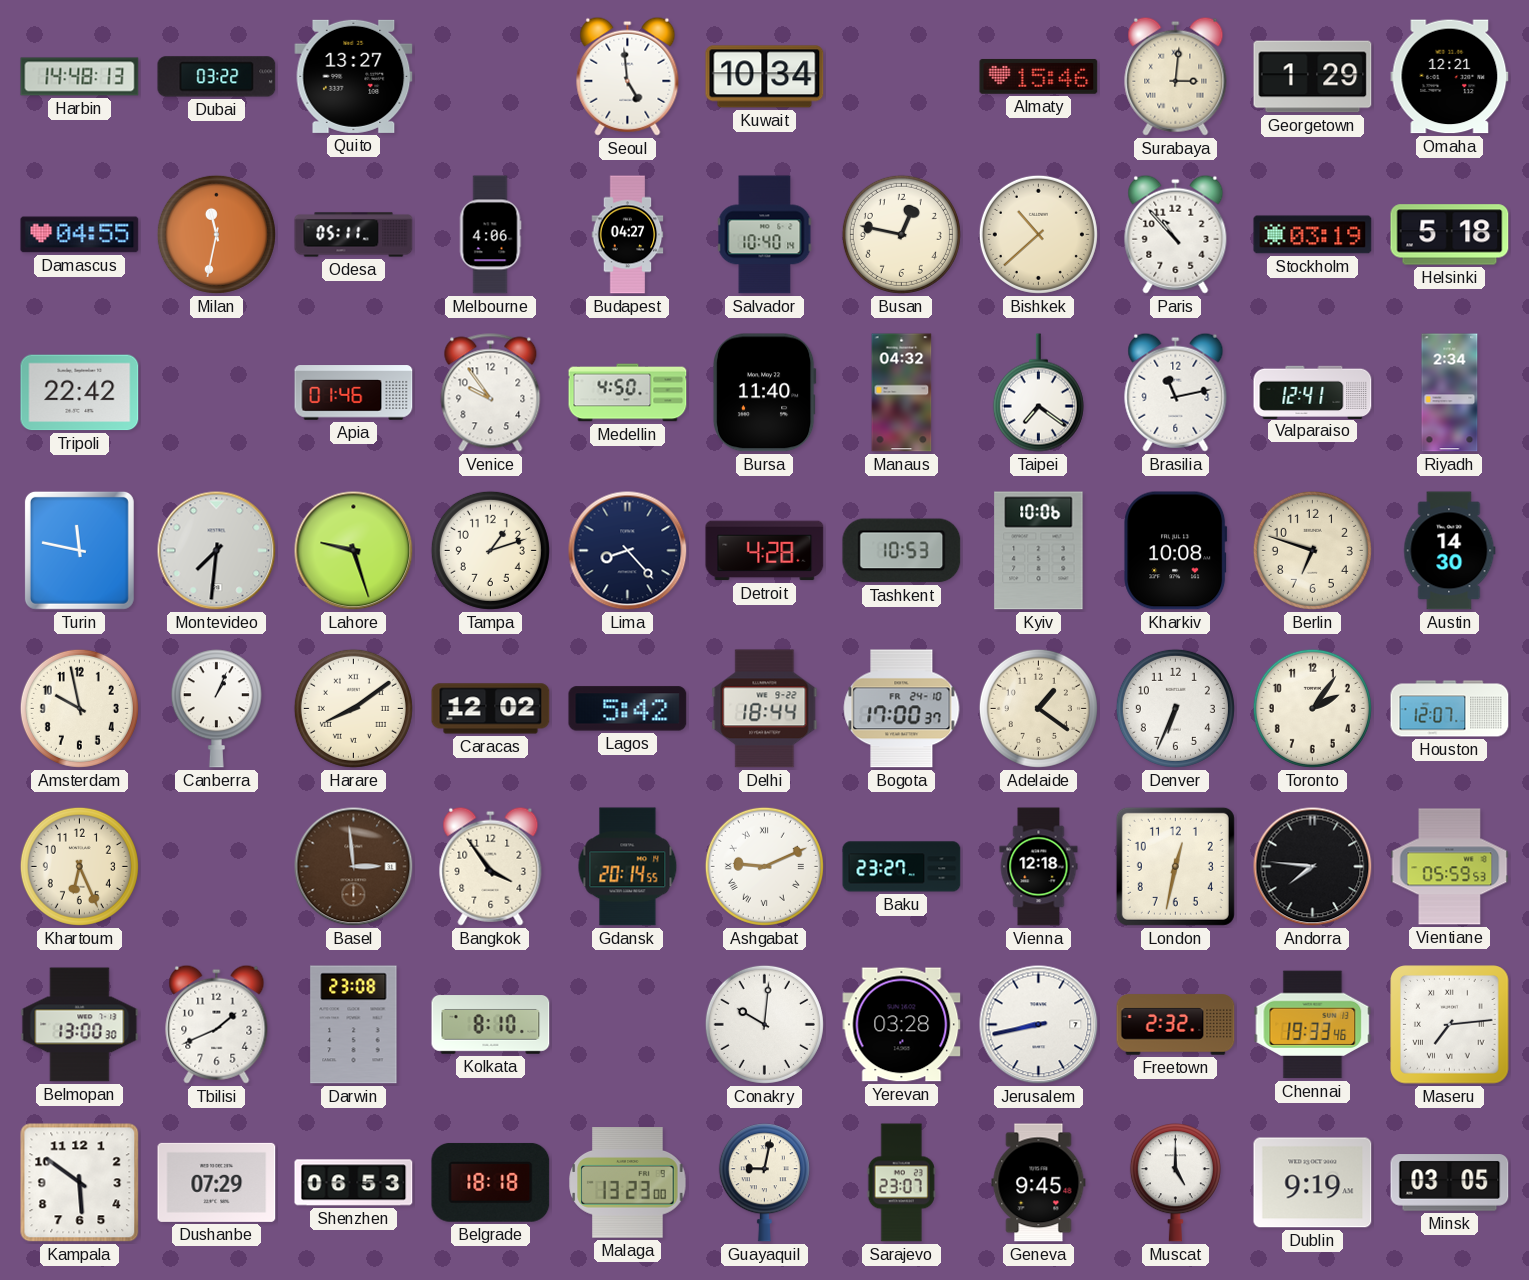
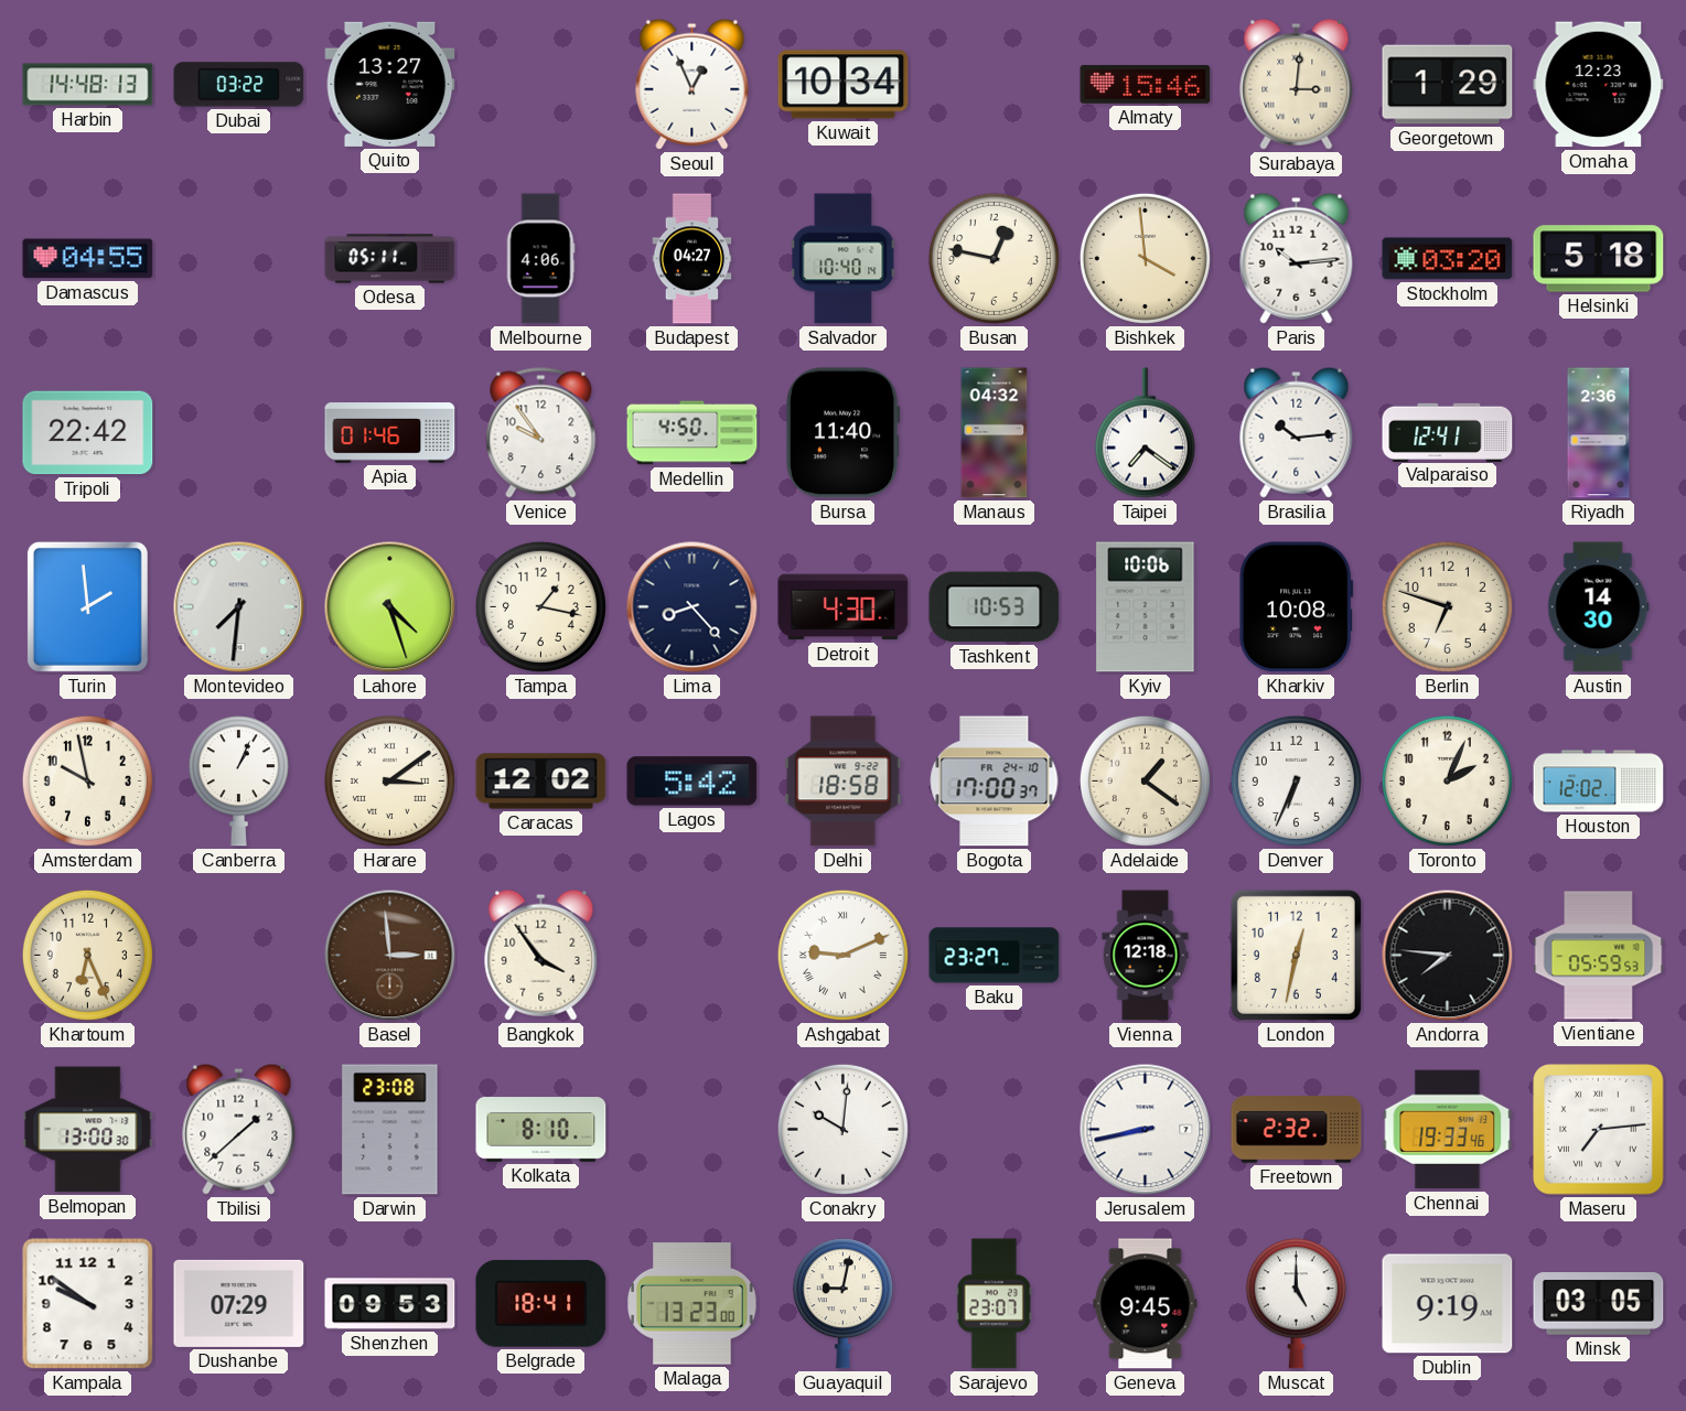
Seoul: 4:59 -> 12:56
Omaha: 12:21 -> 12:23
Milan: 11:32 -> none
Bishkek: 10:38 -> 3:59
Paris: 10:53 -> 10:14
Stockholm: 03:19 -> 03:20
Brasilia: 11:13 -> 10:14
Riyadh: 2:34 -> 2:36
Turin: 11:47 -> 1:59
Lahore: 9:27 -> 4:27
Tampa: 1:12 -> 1:17
Detroit: 4:28 -> 4:30
Harare: 8:09 -> 3:09
Delhi: 18:44 -> 18:58
Toronto: 2:06 -> 2:04
Houston: 12:07 -> 12:02
Gdansk: 20:14 -> none
Tbilisi: 1:41 -> 1:38
Yerevan: 03:28 -> none
Kampala: 5:51 -> 9:51
Shenzhen: 06:53 -> 09:53
Belgrade: 18:18 -> 18:41
